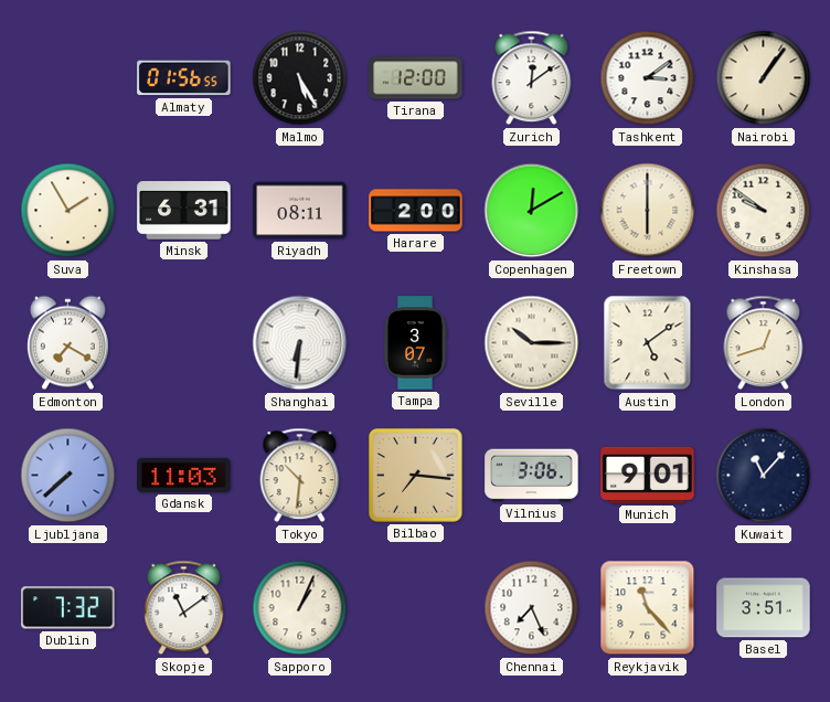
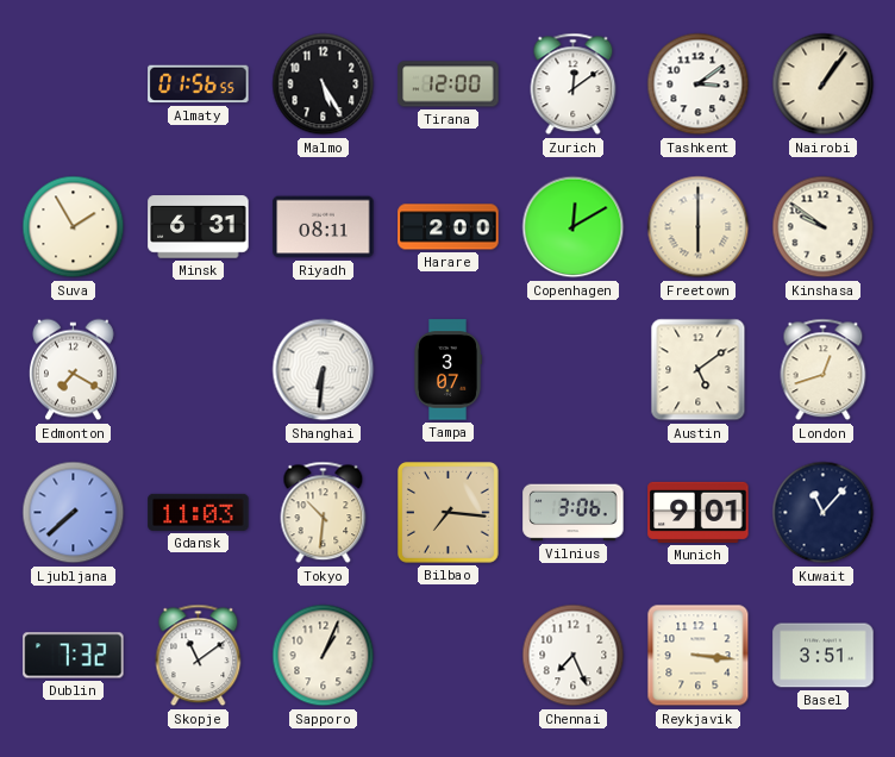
Seville: 10:15 -> none
Reykjavik: 11:23 -> 3:16
